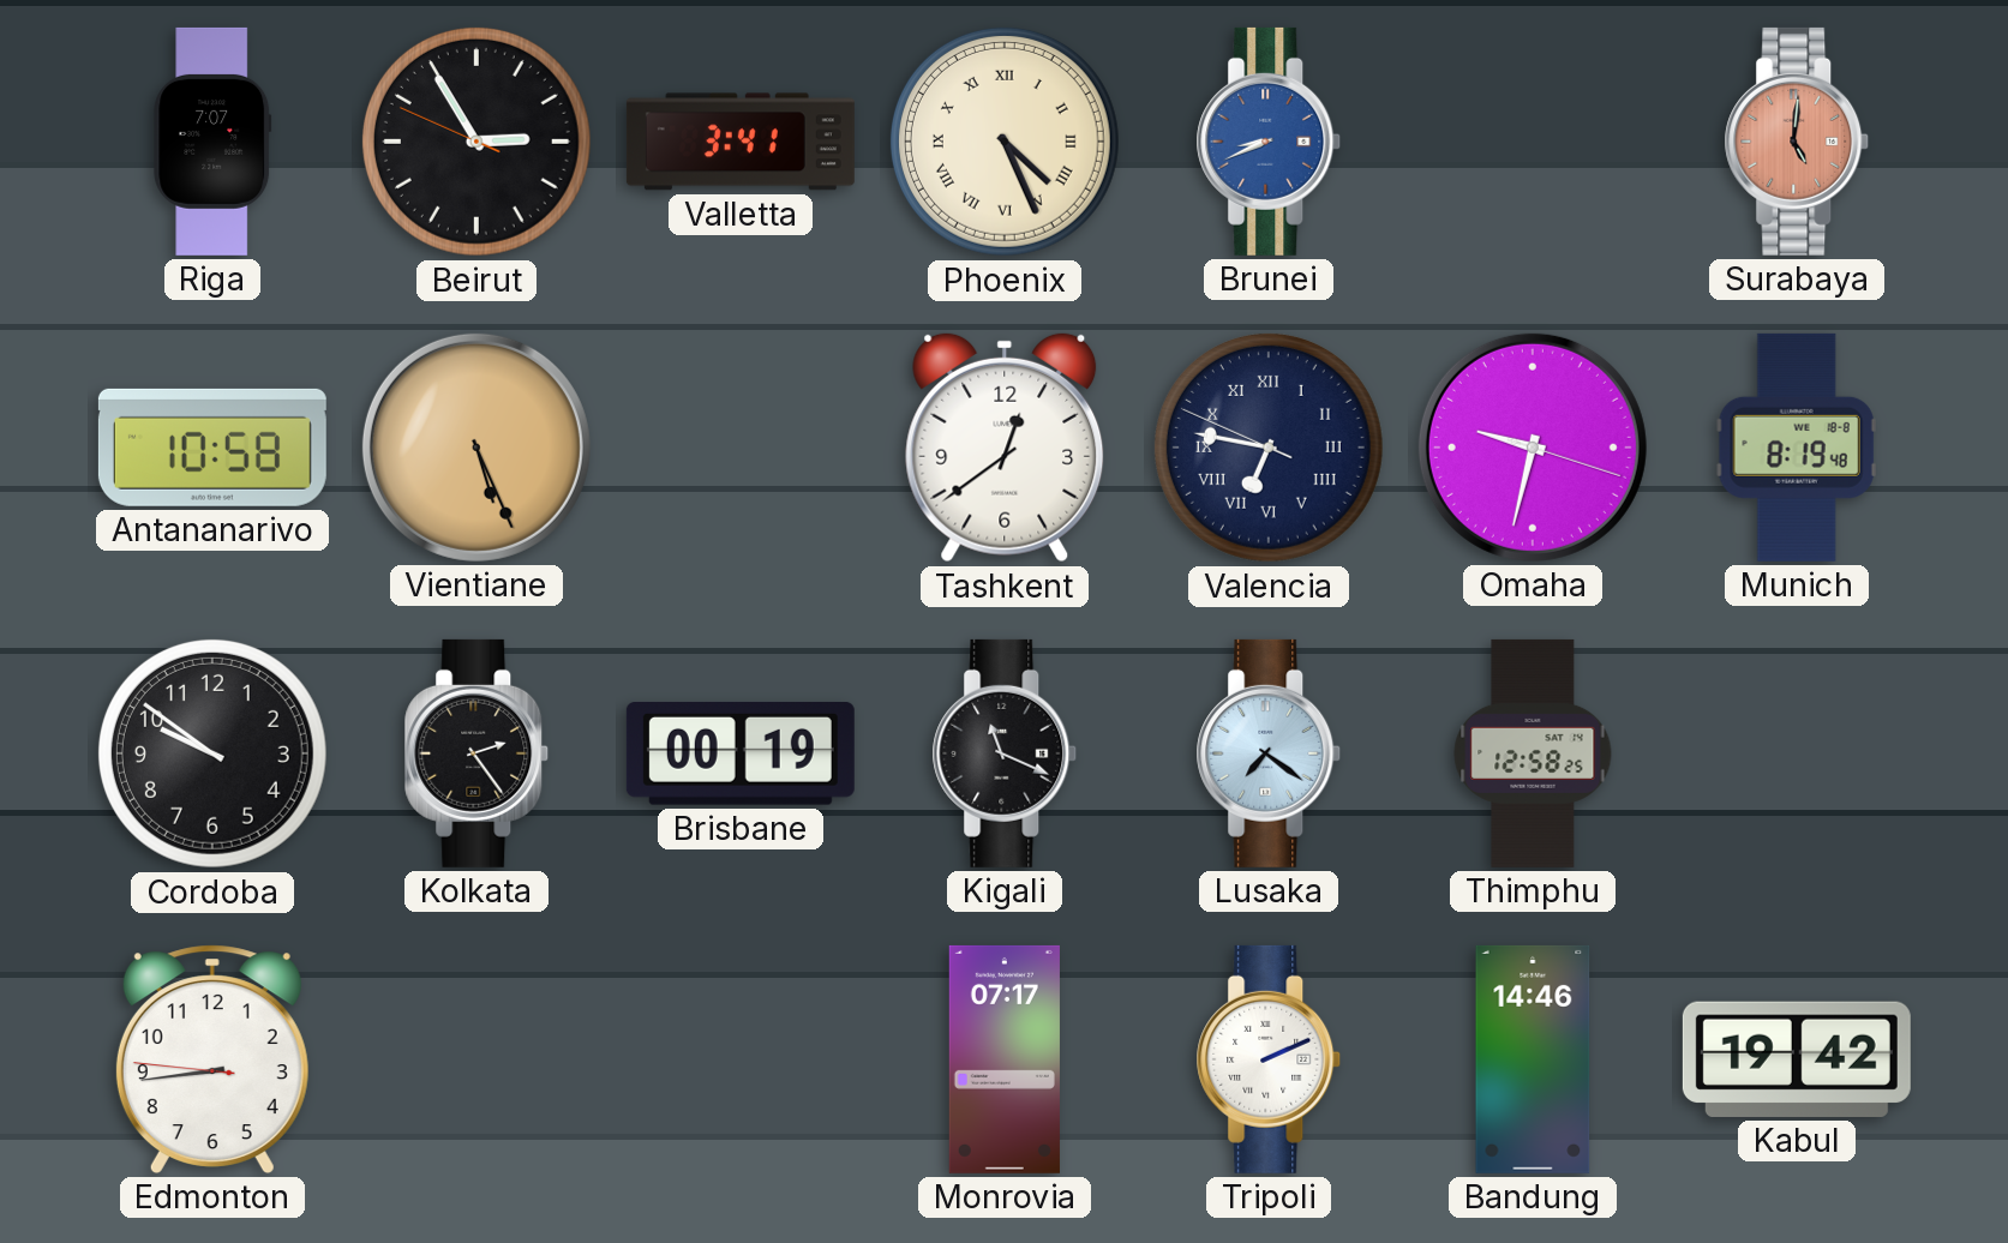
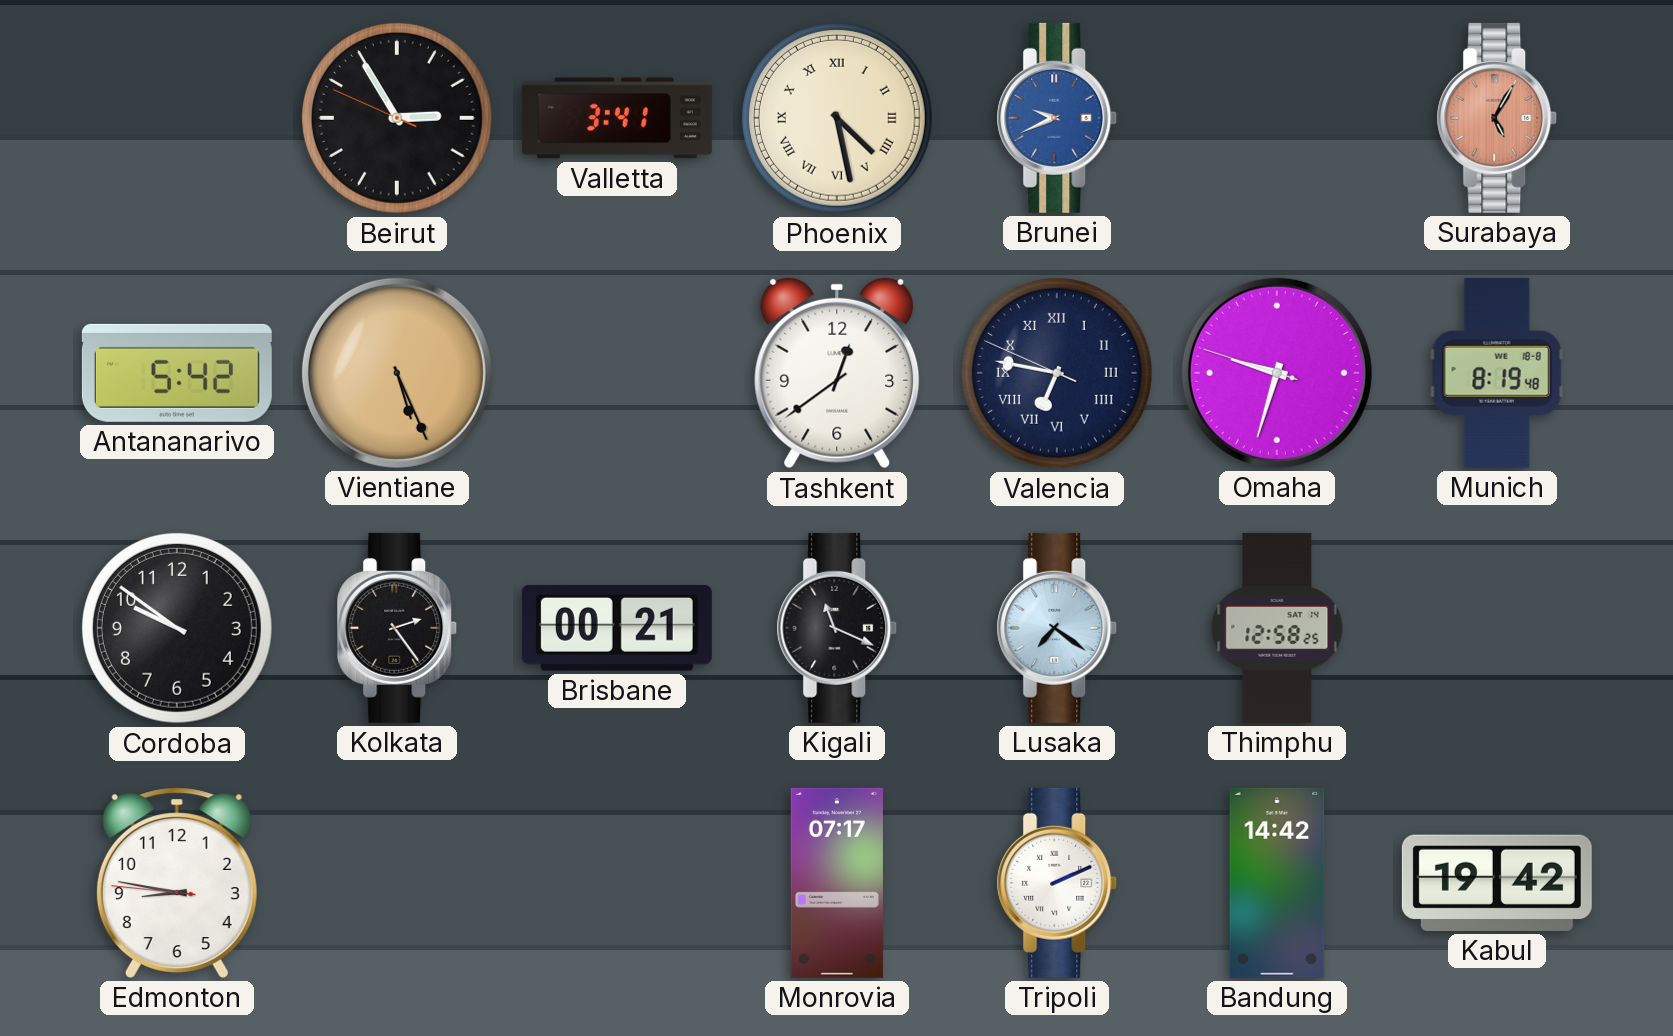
Riga: 7:07 -> none
Phoenix: 4:26 -> 4:28
Brunei: 8:41 -> 9:41
Surabaya: 5:01 -> 5:05
Antananarivo: 10:58 -> 5:42
Omaha: 9:32:18 -> 9:32:48
Brisbane: 00:19 -> 00:21
Edmonton: 8:43 -> 8:46
Bandung: 14:46 -> 14:42
